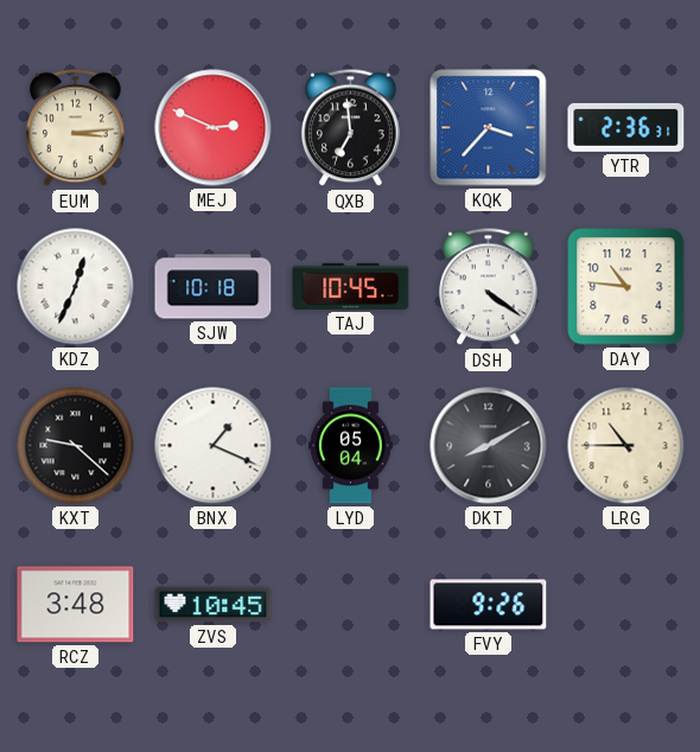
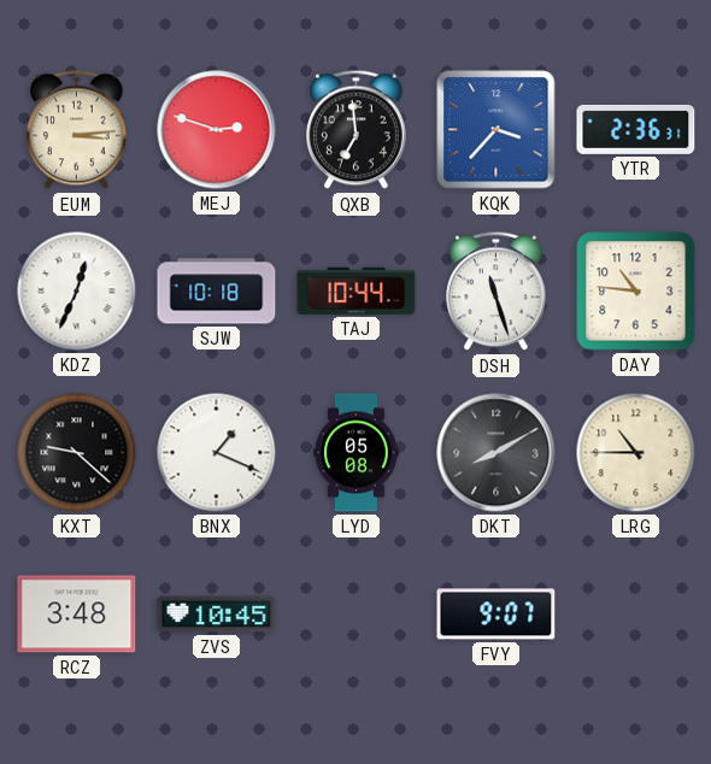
MEJ: 2:49 -> 2:48
TAJ: 10:45 -> 10:44
DSH: 4:21 -> 11:27
LYD: 05:04 -> 05:08
FVY: 9:26 -> 9:07
